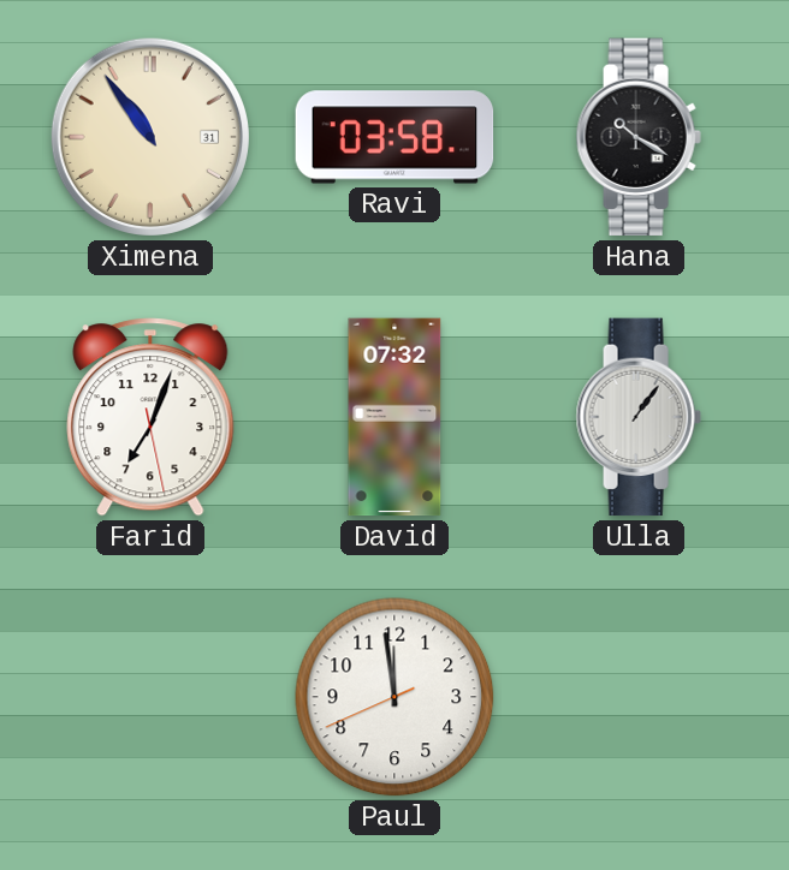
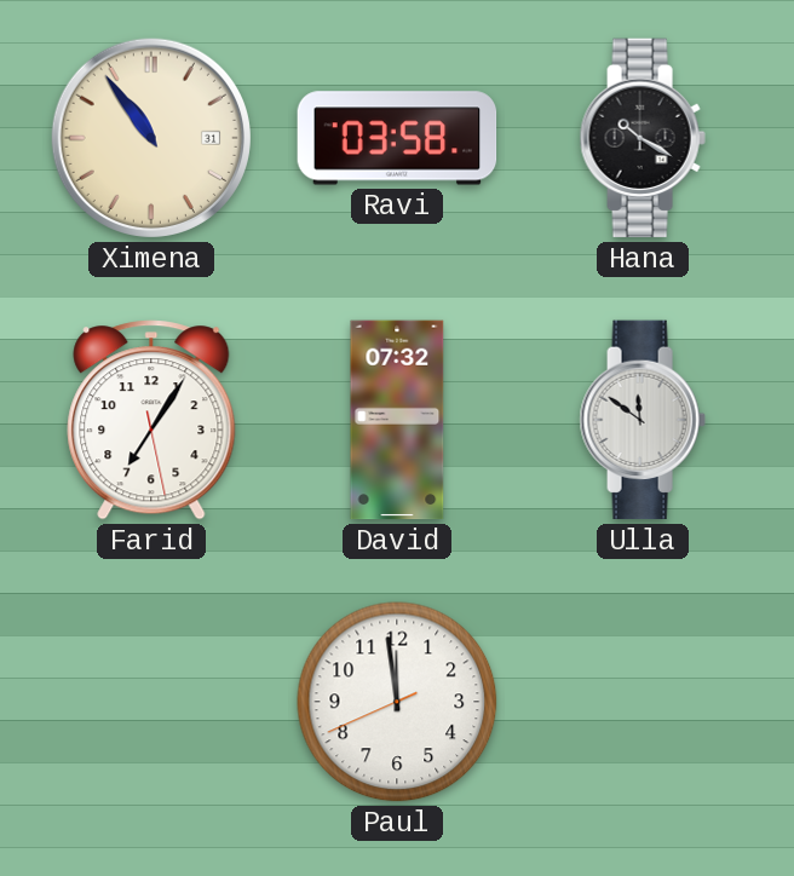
Farid: 7:03 -> 7:05
Ulla: 1:06 -> 11:51
